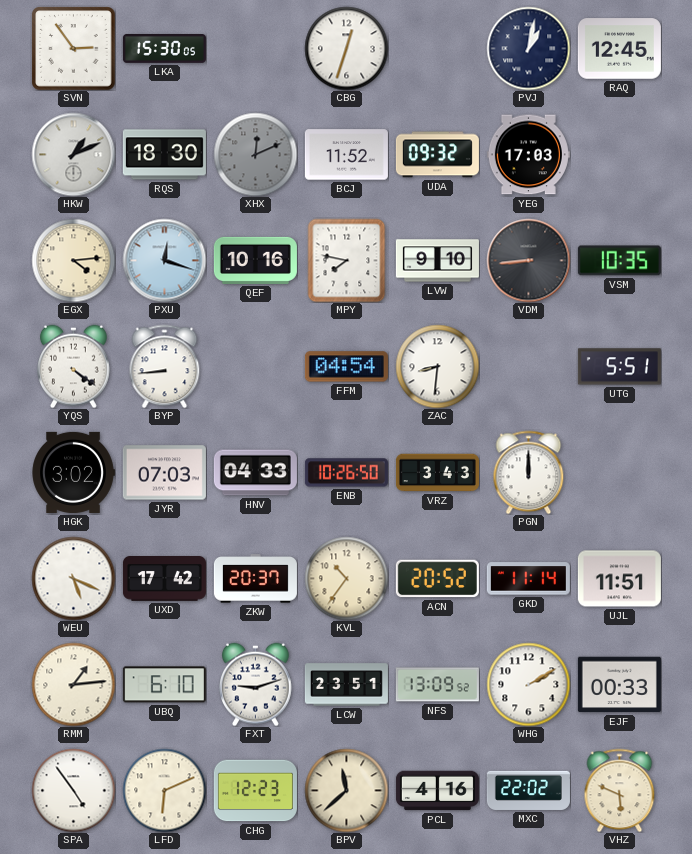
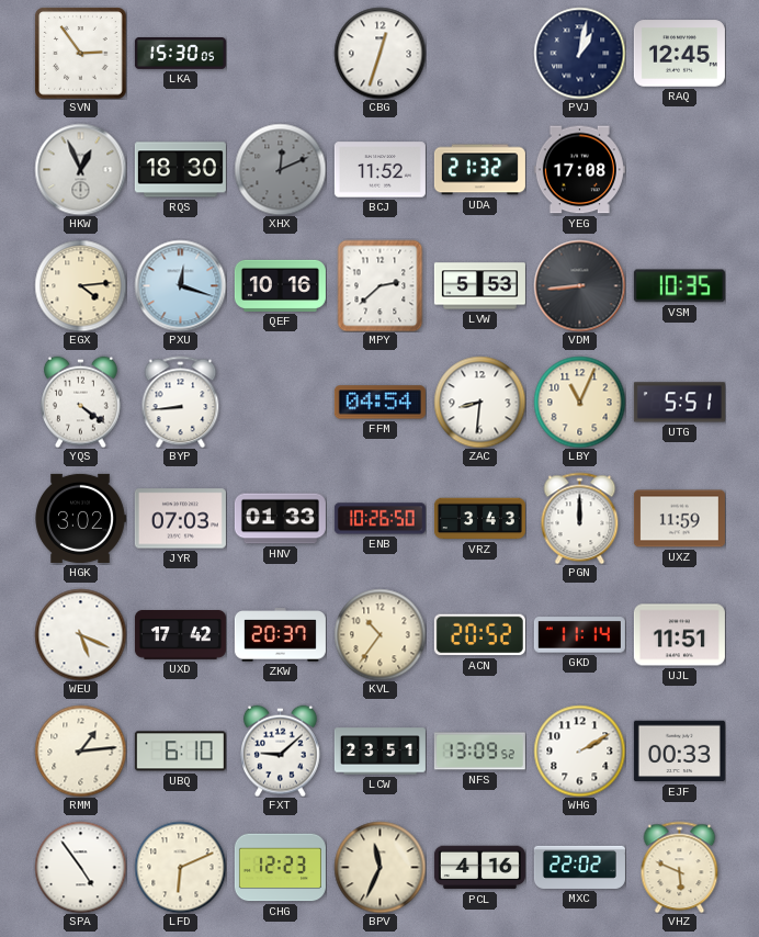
HKW: 1:11 -> 12:56
UDA: 09:32 -> 21:32
YEG: 17:03 -> 17:08
MPY: 7:47 -> 2:38
LVW: 9:10 -> 5:53
LBY: none -> 11:04
HNV: 04:33 -> 01:33
UXZ: none -> 11:59
FXT: 9:12 -> 9:08
BPV: 11:38 -> 11:34
